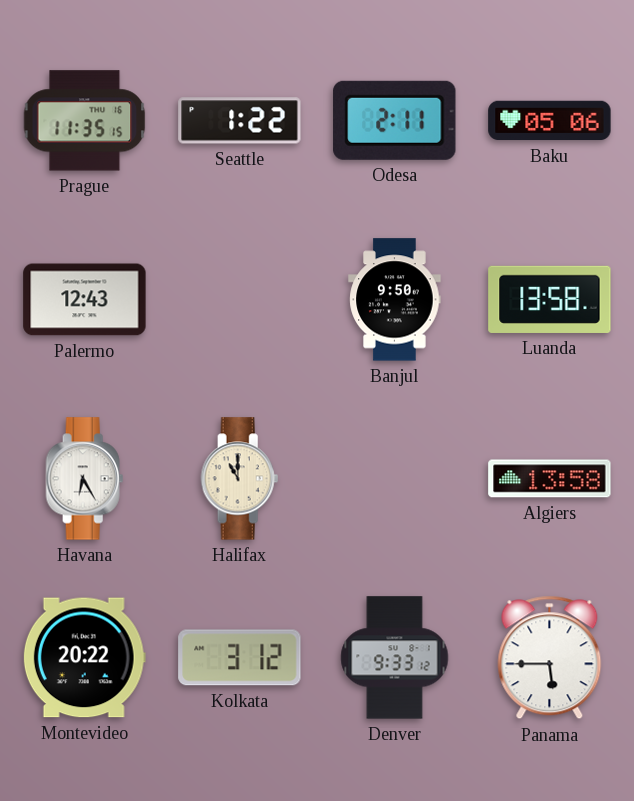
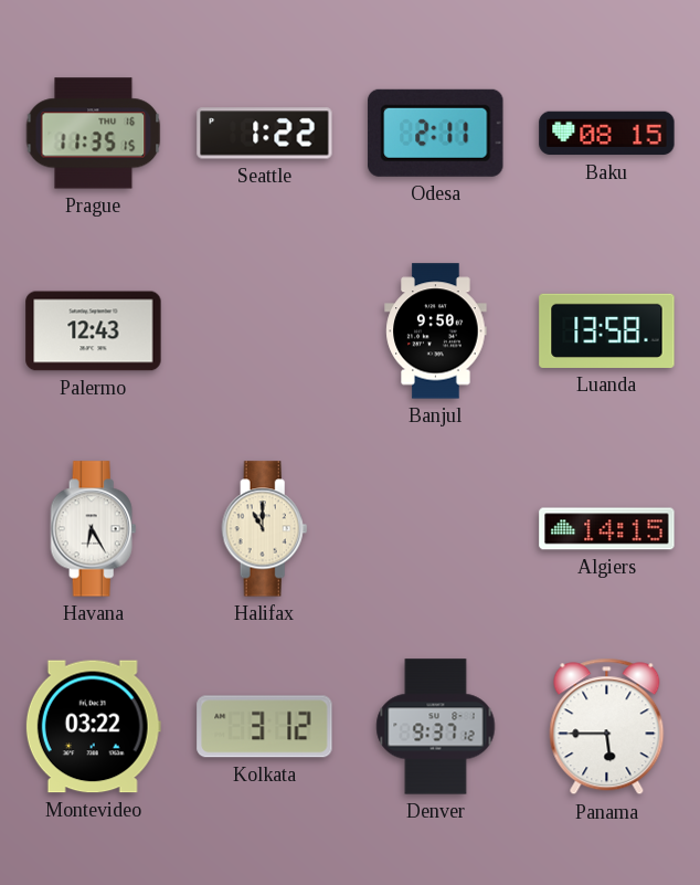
Baku: 05:06 -> 08:15
Algiers: 13:58 -> 14:15
Montevideo: 20:22 -> 03:22
Denver: 9:33 -> 9:37
